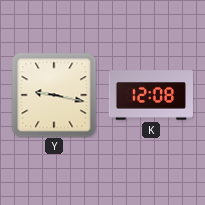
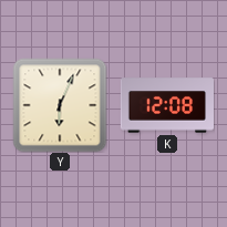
Y: 9:17 -> 6:04
